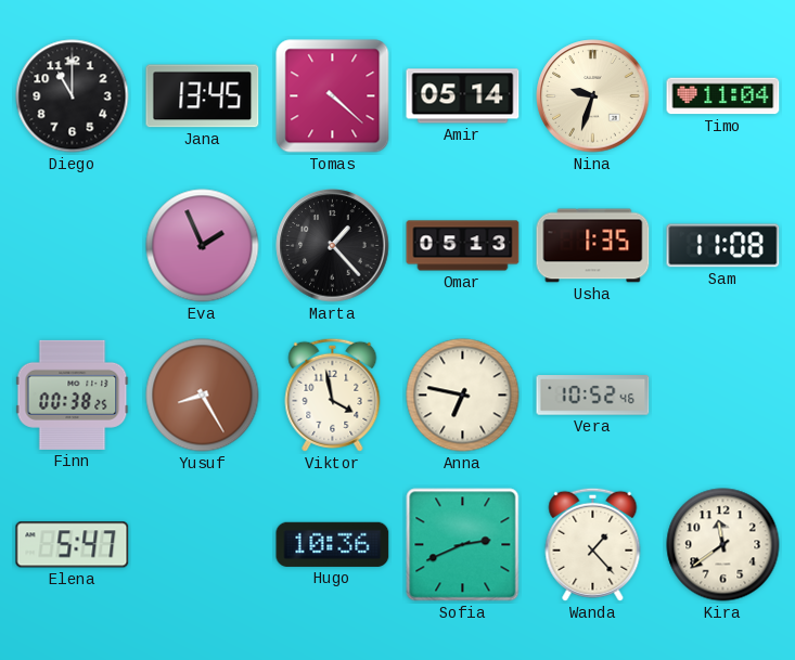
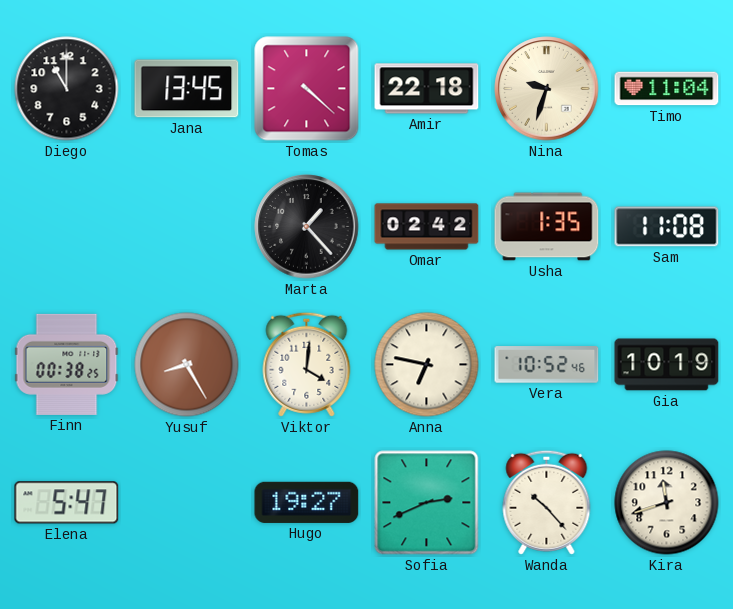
Amir: 05:14 -> 22:18
Eva: 1:56 -> none
Omar: 05:13 -> 02:42
Viktor: 3:58 -> 4:01
Gia: none -> 10:19
Hugo: 10:36 -> 19:27
Wanda: 1:23 -> 10:23
Kira: 11:39 -> 11:42
